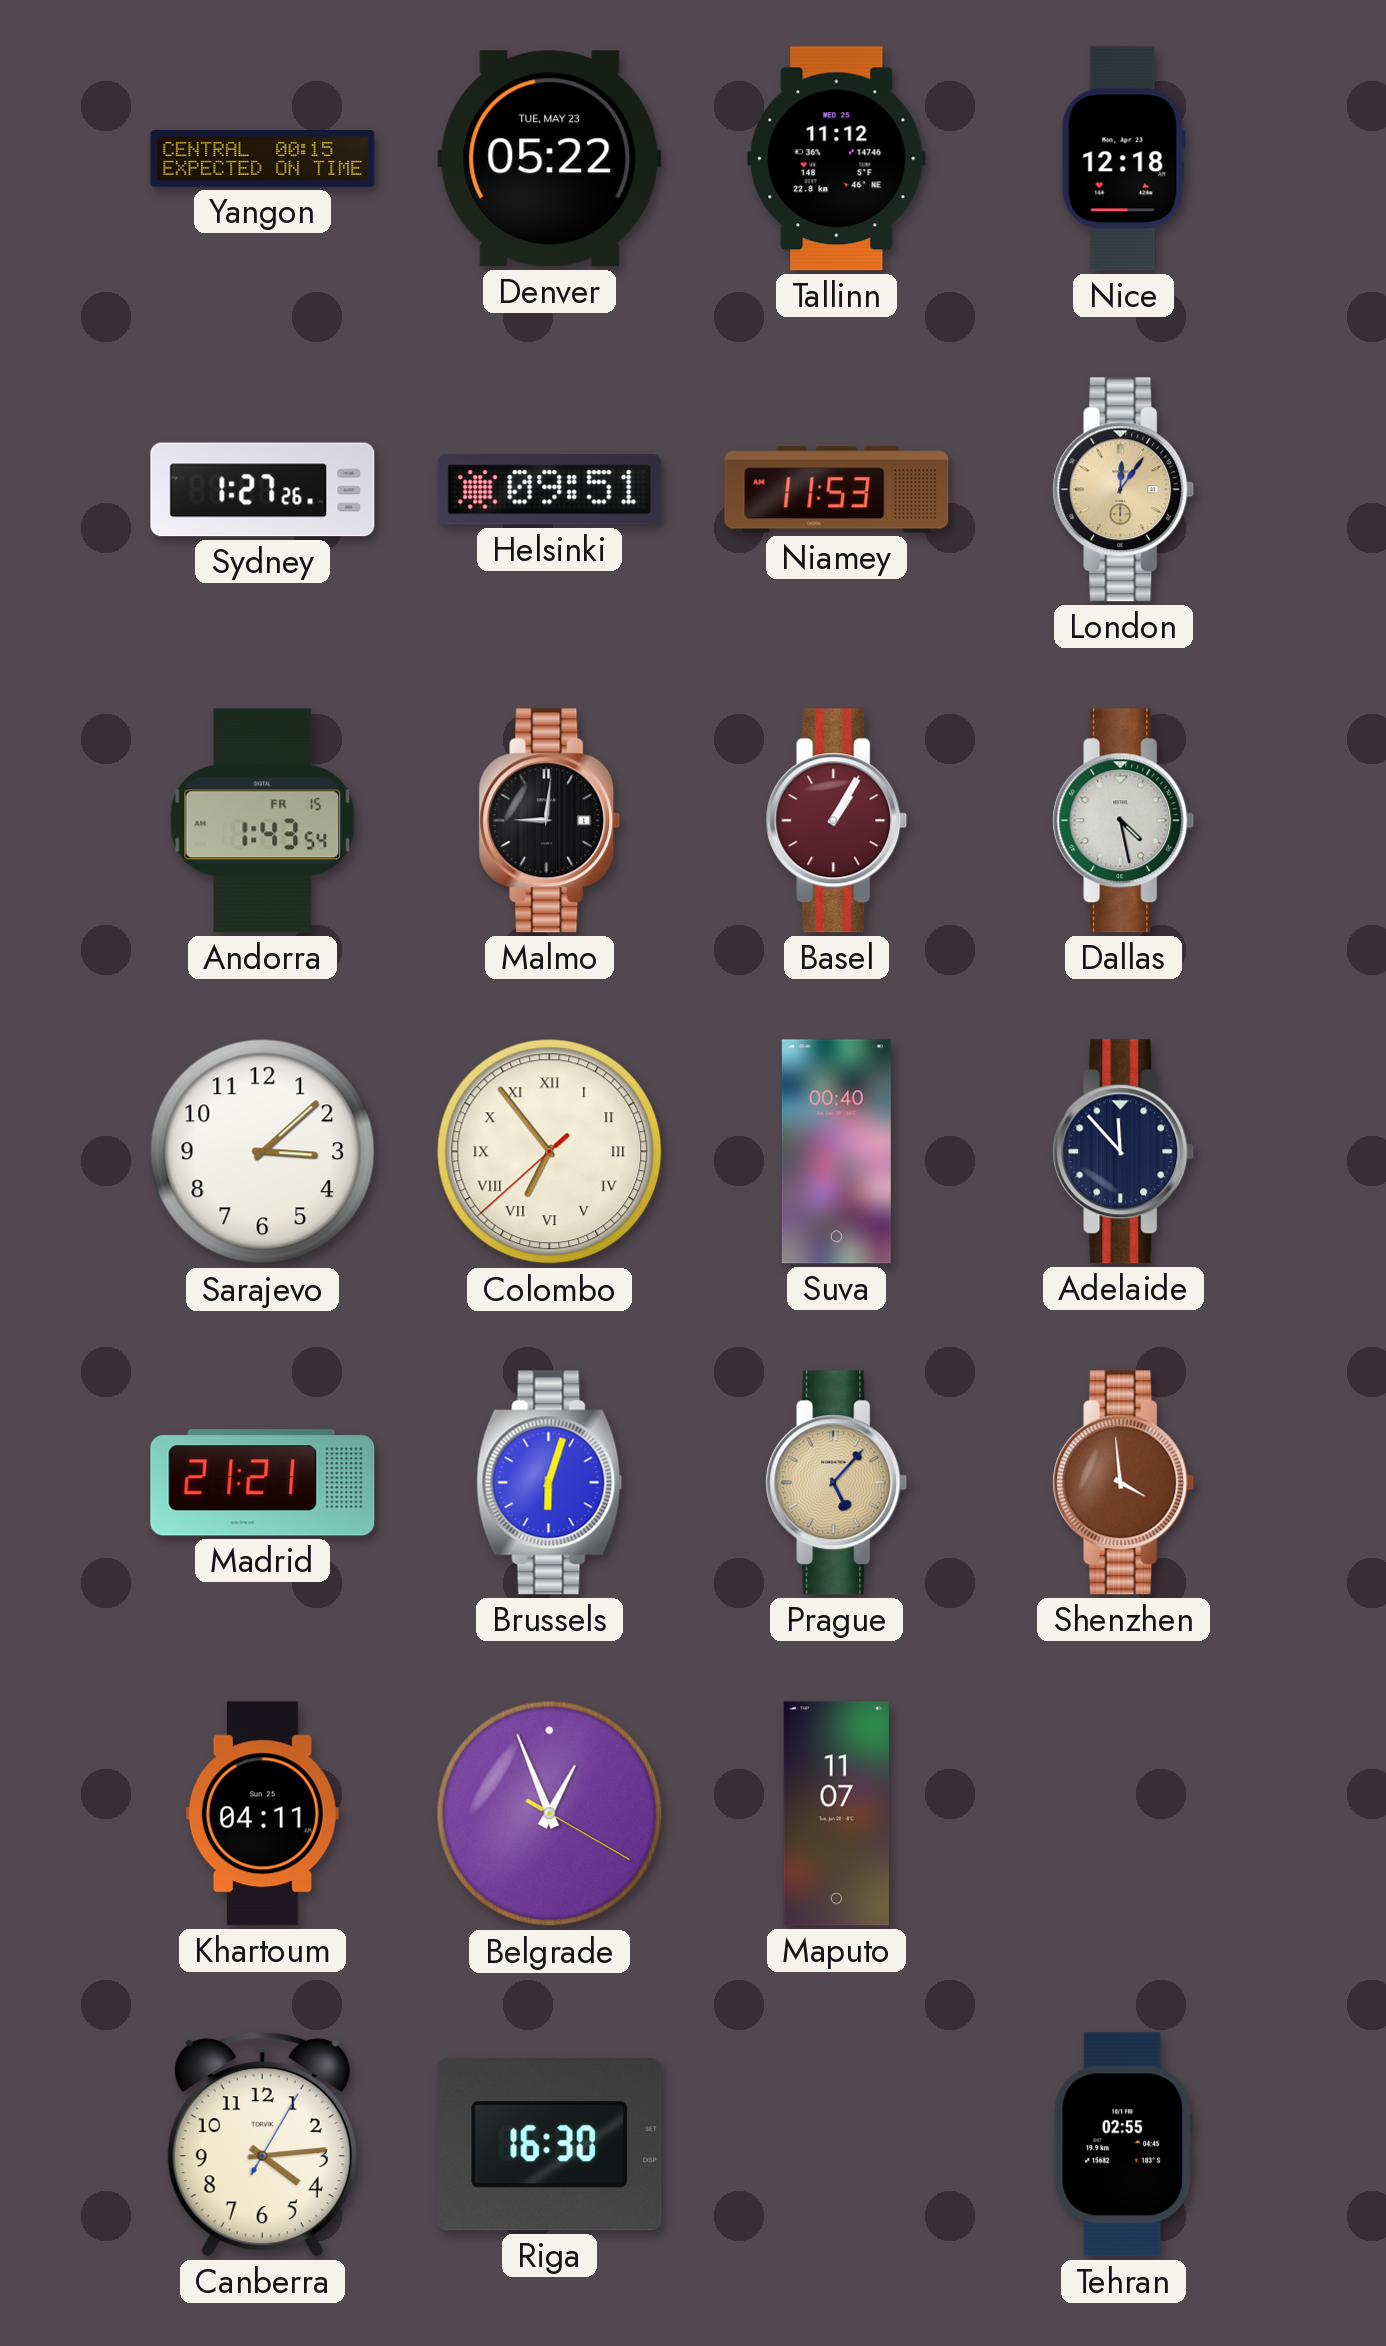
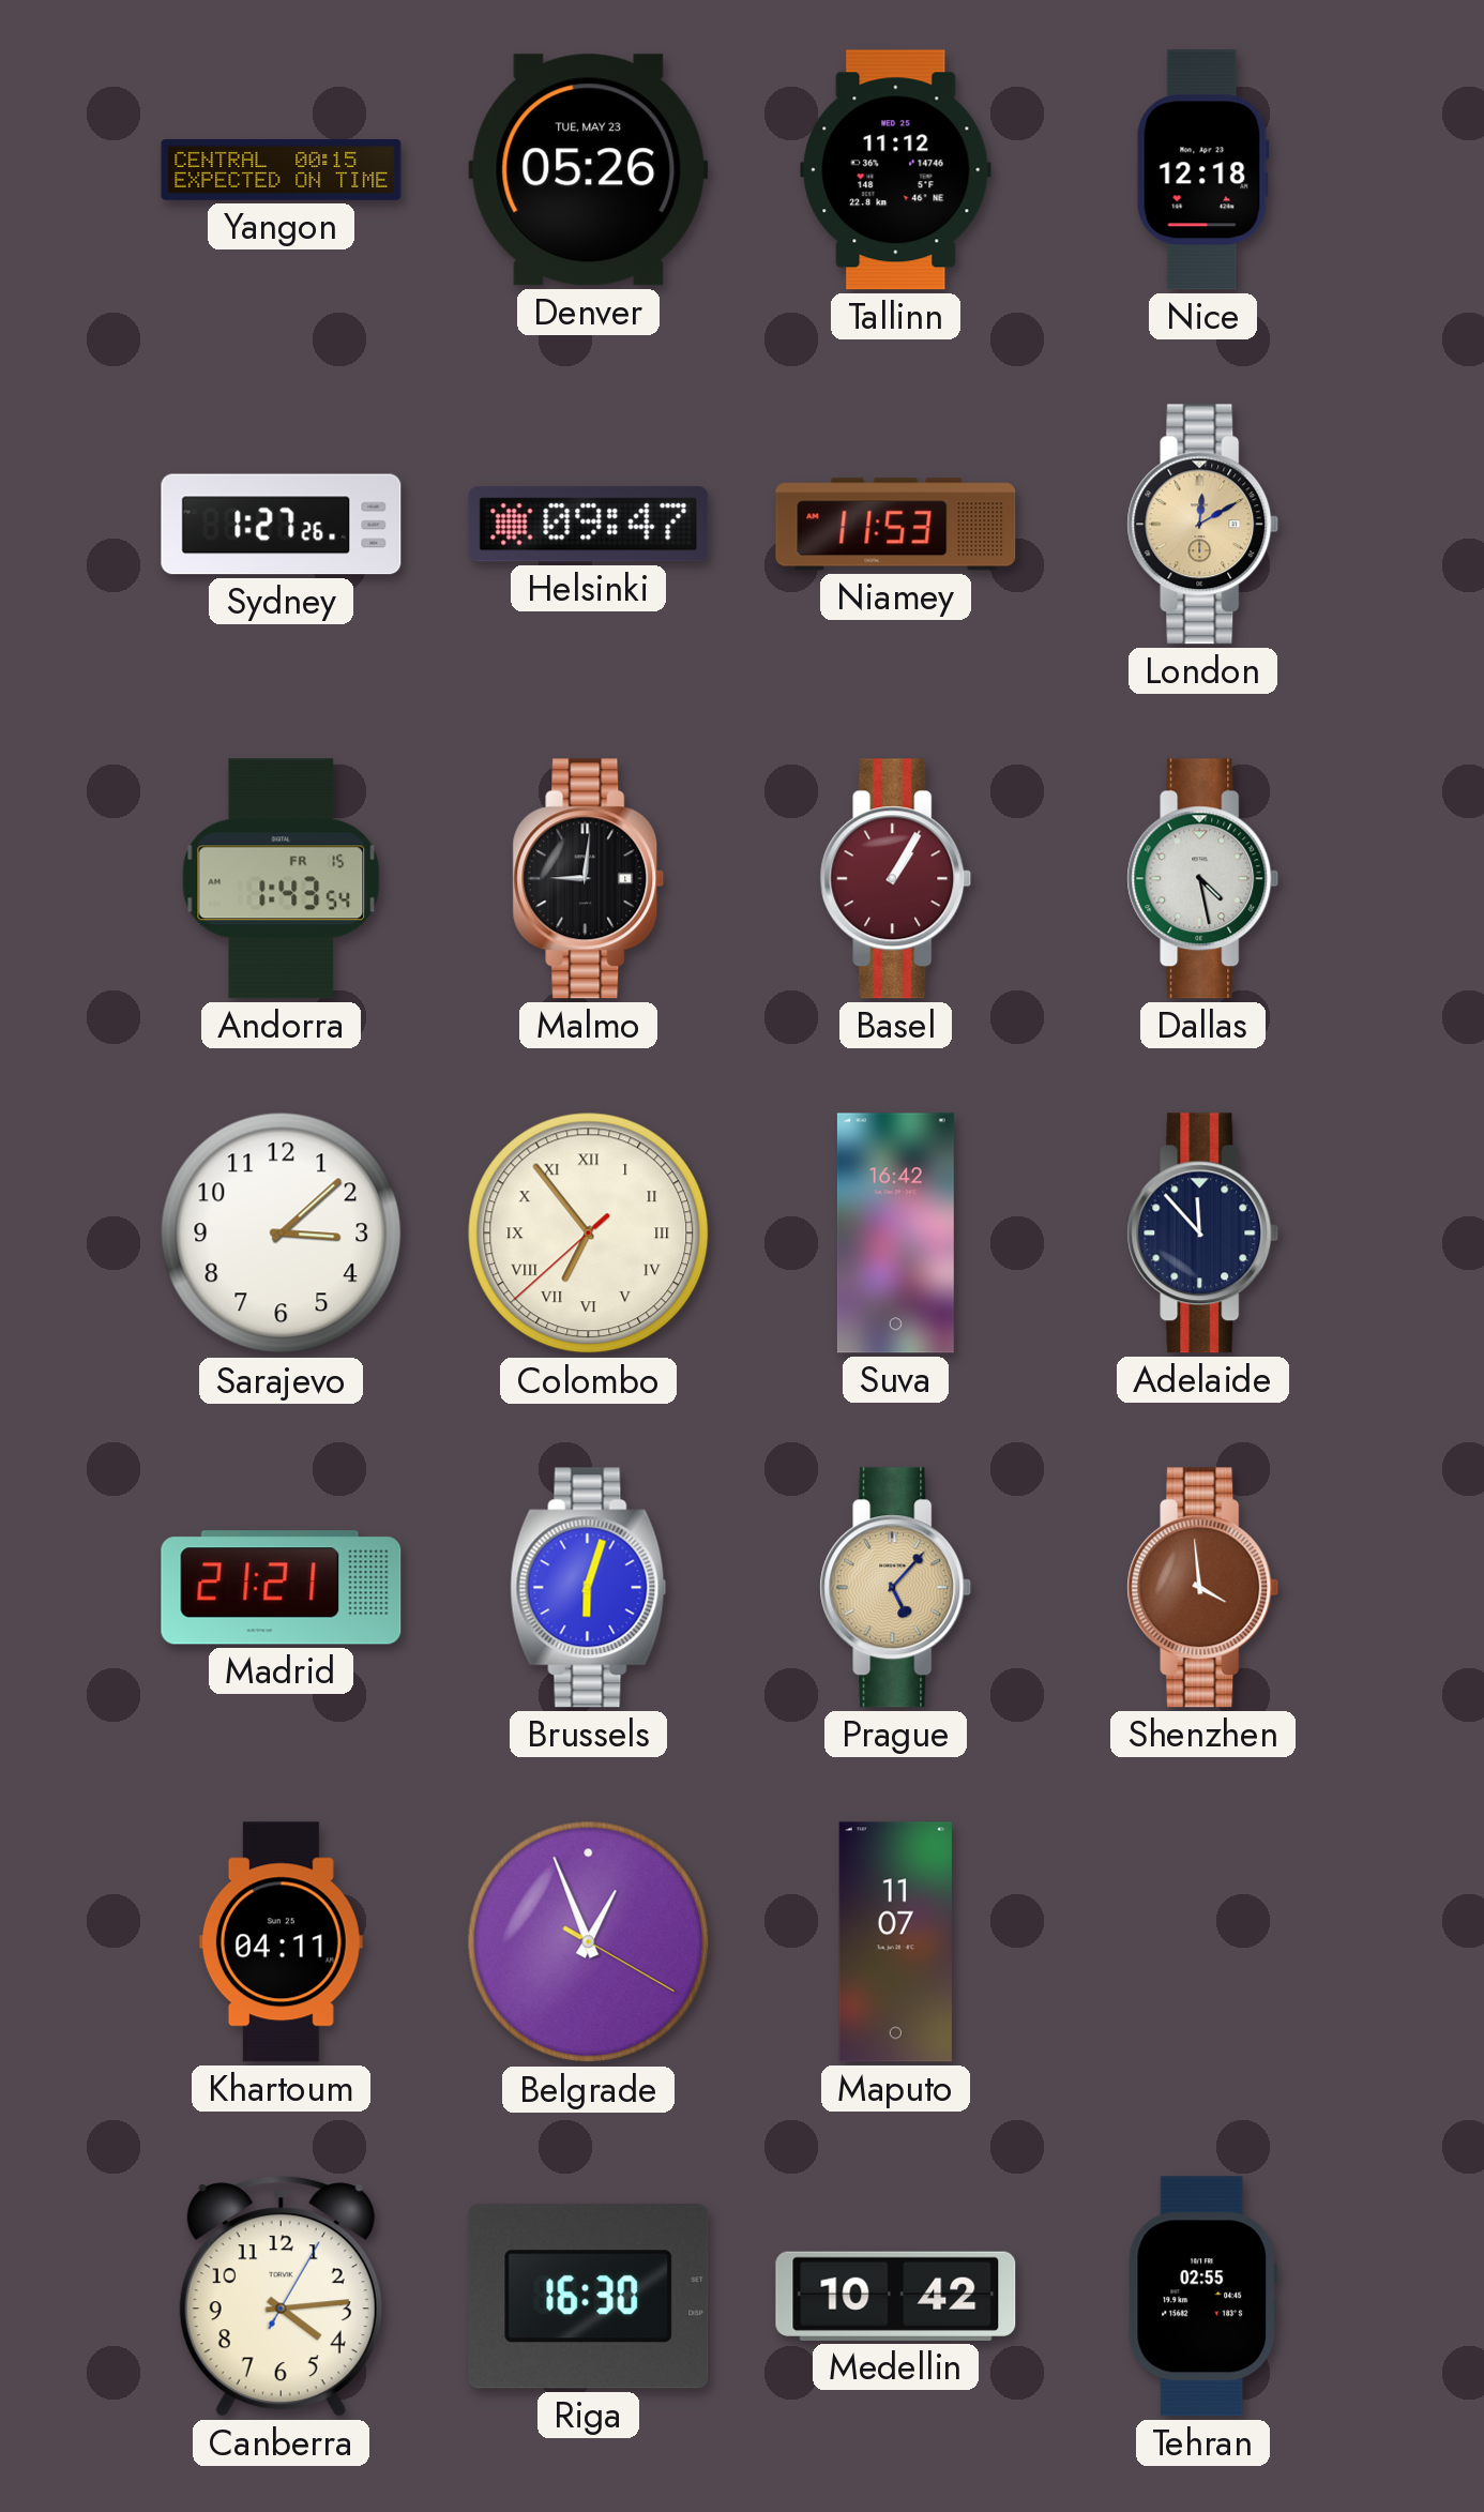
Denver: 05:22 -> 05:26
Helsinki: 09:51 -> 09:47
London: 12:06 -> 12:10
Suva: 00:40 -> 16:42
Medellin: none -> 10:42
